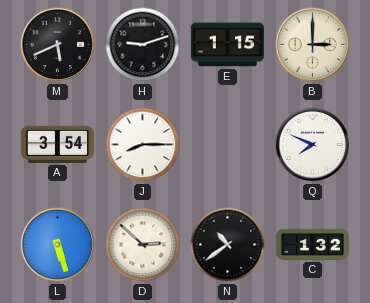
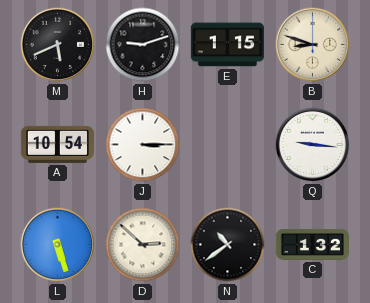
B: 3:00 -> 8:48
A: 3:54 -> 10:54
J: 8:15 -> 3:15
Q: 7:49 -> 9:16
